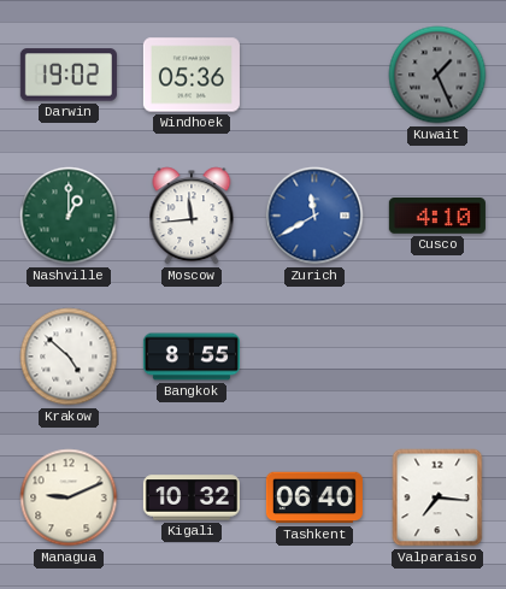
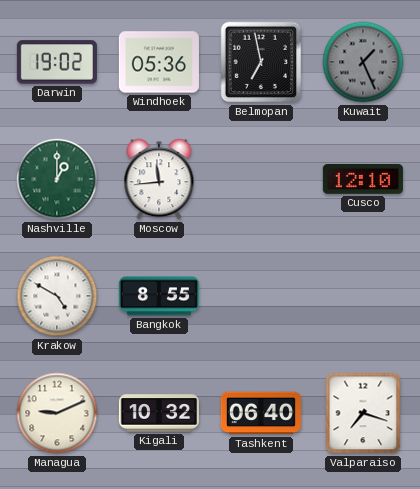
Belmopan: none -> 6:58
Zurich: 11:40 -> none
Cusco: 4:10 -> 12:10
Krakow: 4:52 -> 4:50
Valparaiso: 7:16 -> 7:18
